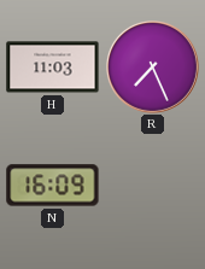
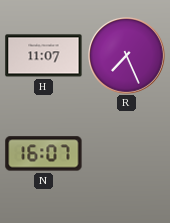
H: 11:03 -> 11:07
N: 16:09 -> 16:07
